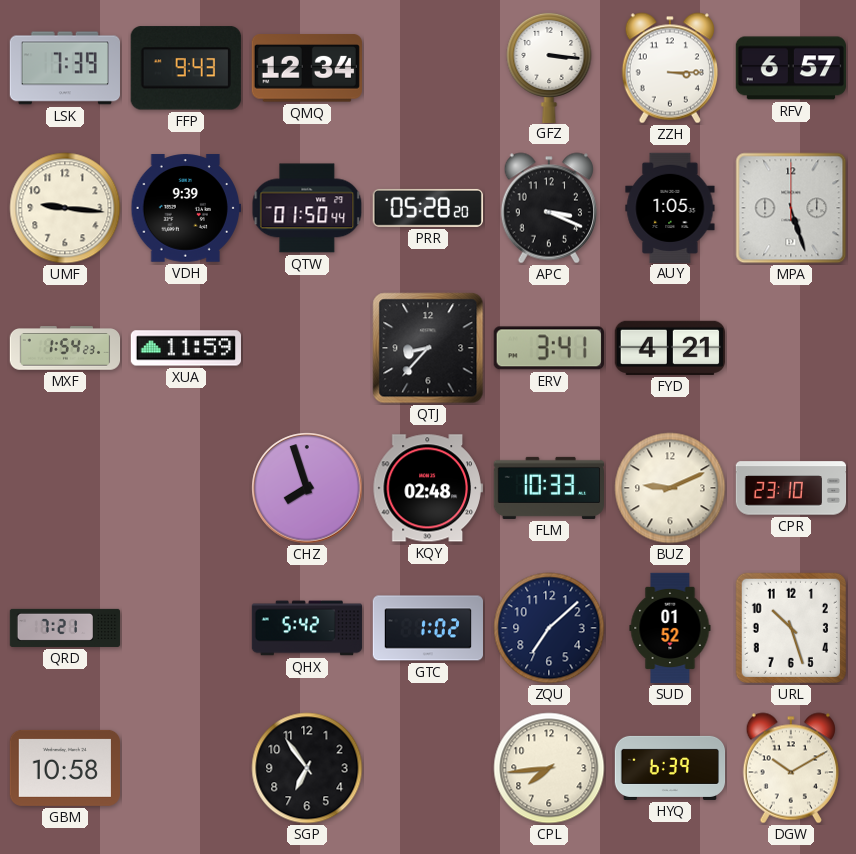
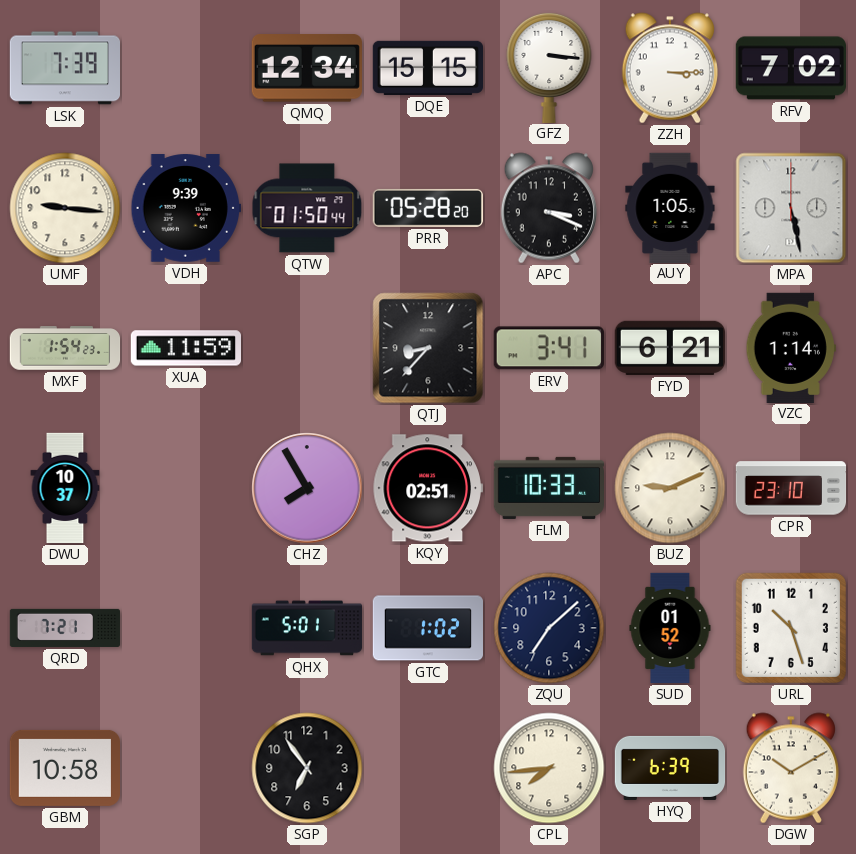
FFP: 9:43 -> none
DQE: none -> 15:15
RFV: 6:57 -> 7:02
MPA: 5:27 -> 5:28
FYD: 4:21 -> 6:21
VZC: none -> 1:14
DWU: none -> 10:37
CHZ: 7:57 -> 7:55
KQY: 02:48 -> 02:51
QHX: 5:42 -> 5:01
